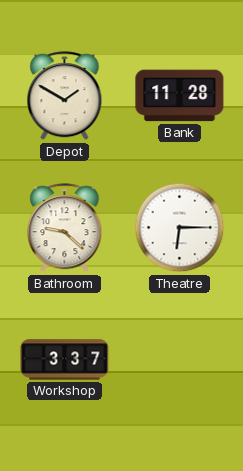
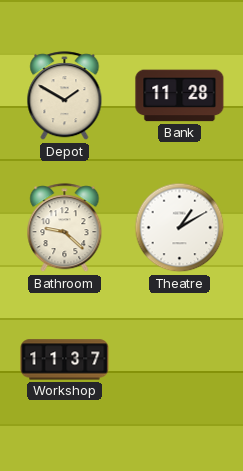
Theatre: 6:15 -> 1:10
Workshop: 3:37 -> 11:37
